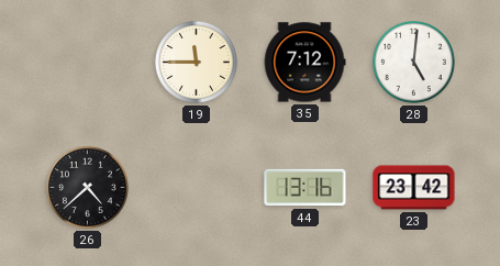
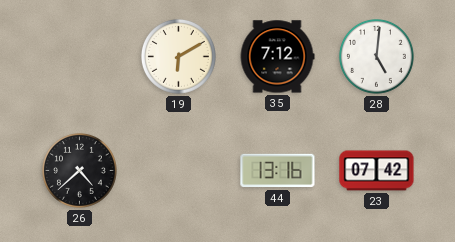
19: 11:45 -> 6:10
23: 23:42 -> 07:42
